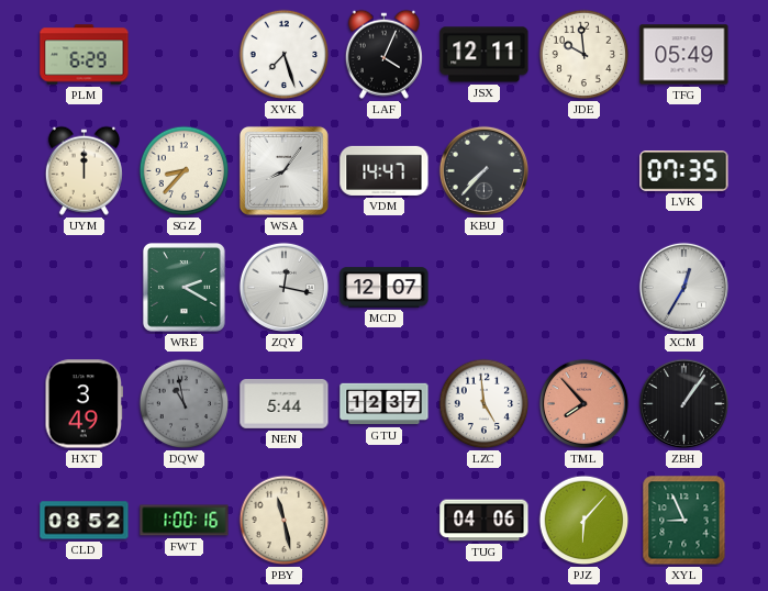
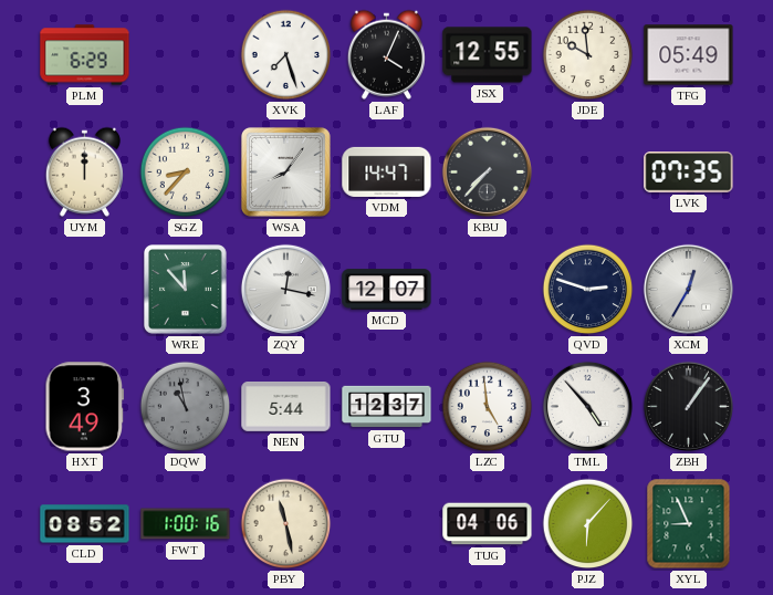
JSX: 12:11 -> 12:55
WRE: 2:20 -> 11:53
QVD: none -> 2:48
TML: 7:53 -> 4:53
TML dial: salmon -> white
